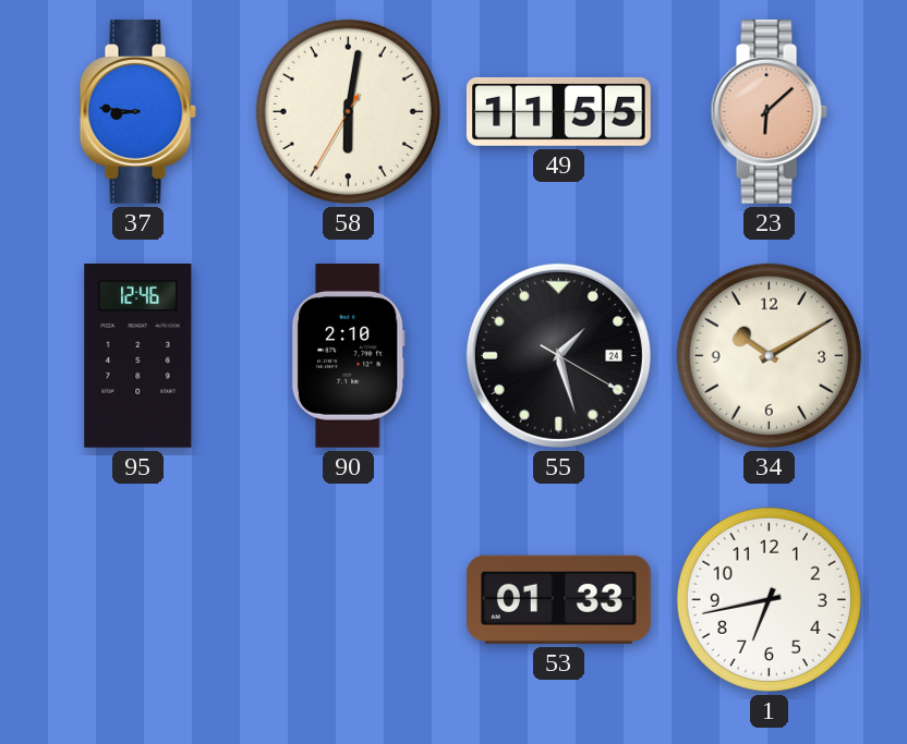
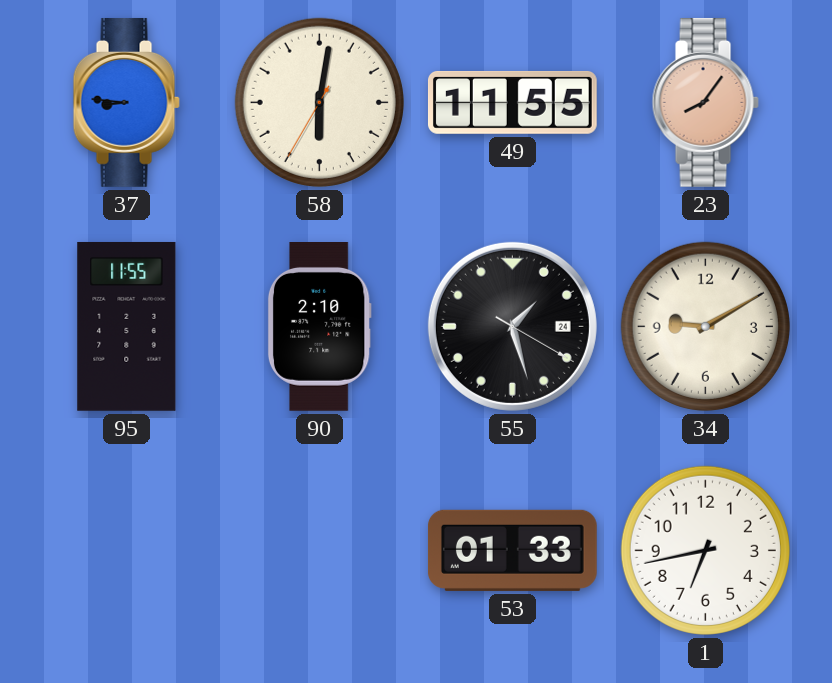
23: 6:08 -> 8:06
95: 12:46 -> 11:55
34: 10:10 -> 9:10
